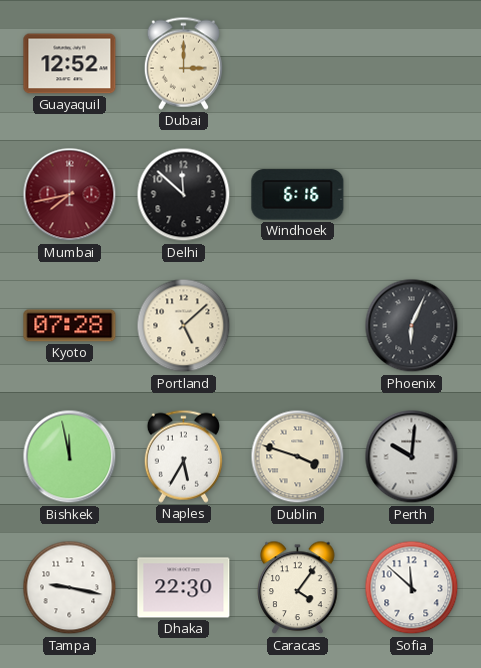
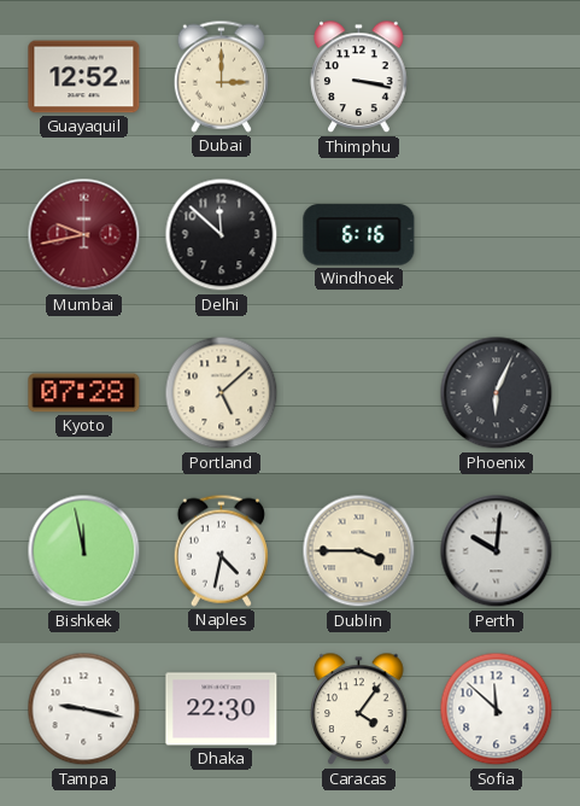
Thimphu: none -> 3:17
Mumbai: 7:43 -> 9:43
Naples: 5:35 -> 4:32
Dublin: 3:48 -> 3:45
